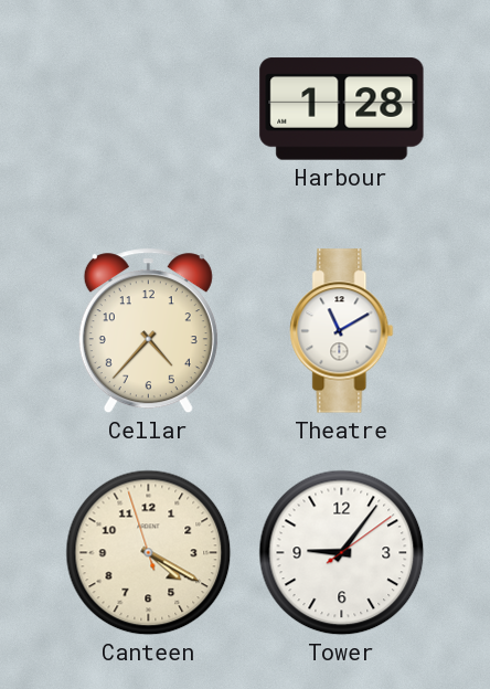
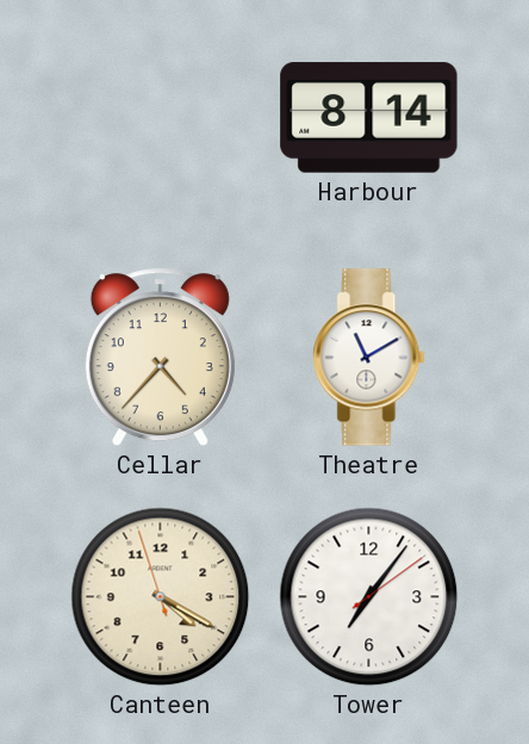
Harbour: 1:28 -> 8:14
Tower: 9:06 -> 7:06
